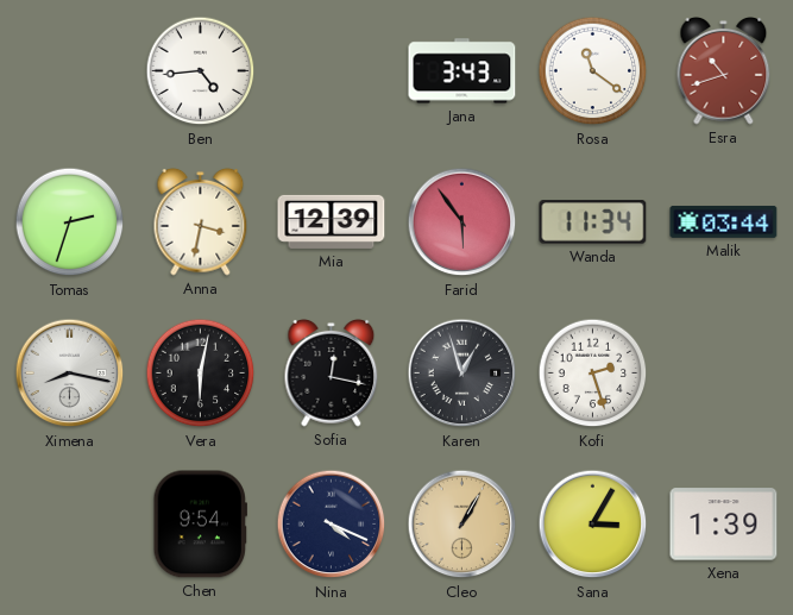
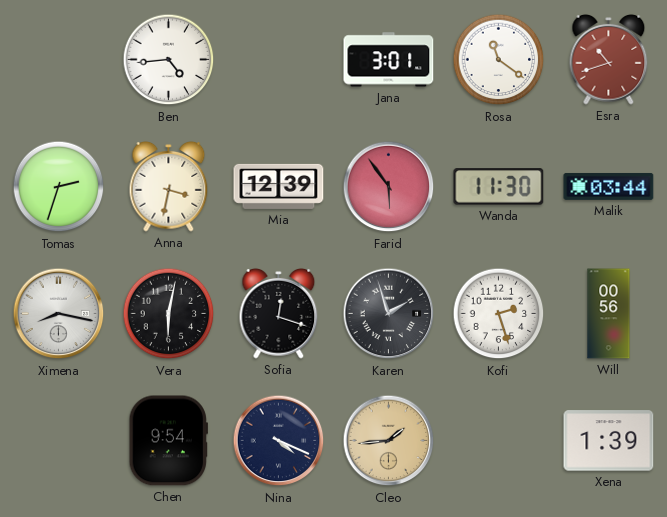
Jana: 3:43 -> 3:01
Wanda: 11:34 -> 11:30
Sofia: 12:17 -> 12:18
Karen: 12:57 -> 1:57
Will: none -> 00:56
Cleo: 1:05 -> 1:44
Sana: 3:05 -> none
